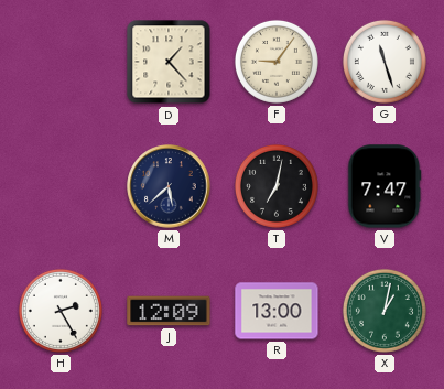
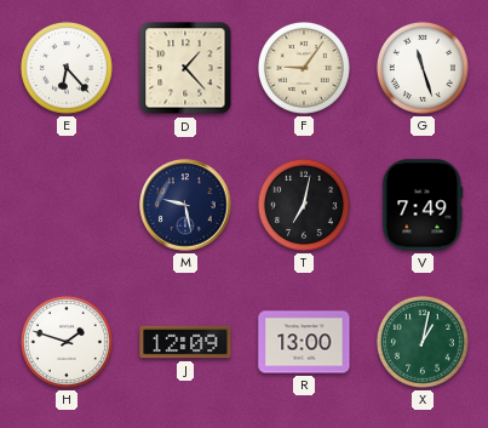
E: none -> 6:23
M: 5:38 -> 9:28
V: 7:47 -> 7:49
H: 2:25 -> 1:48
